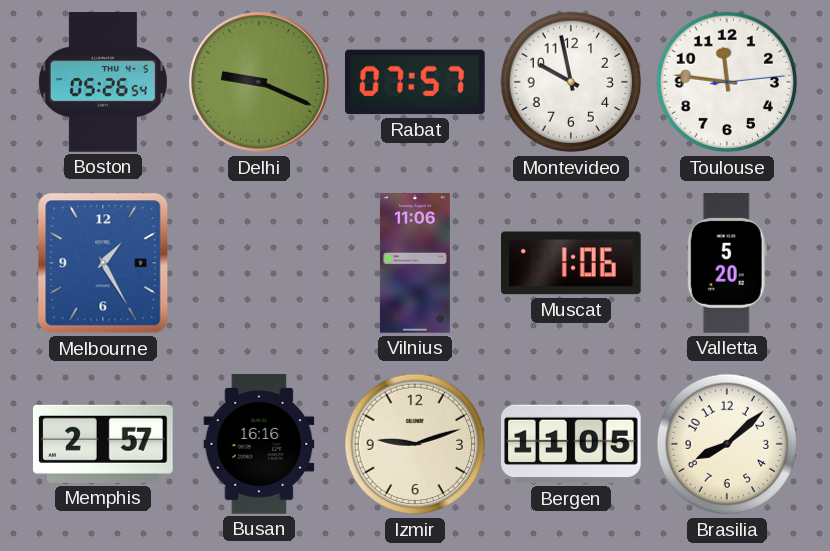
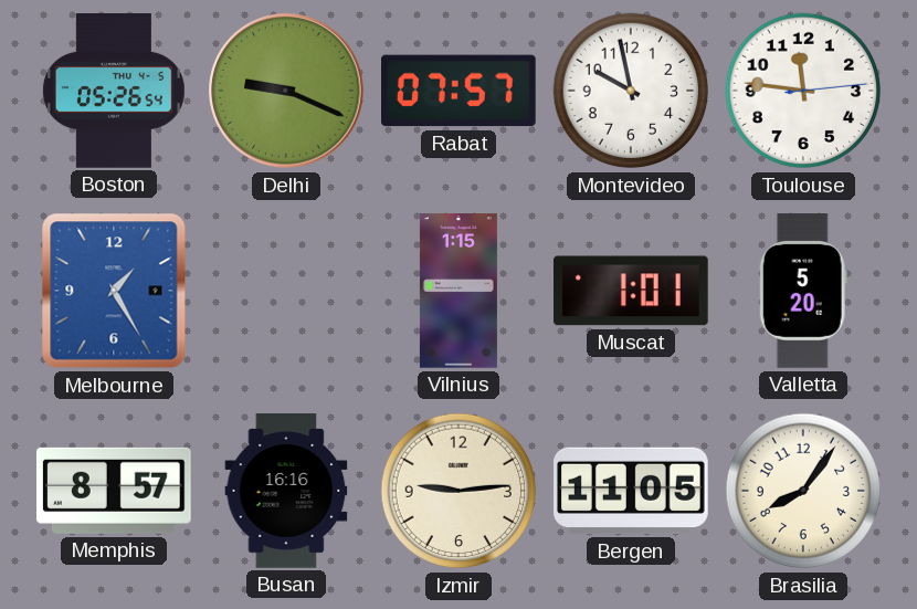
Vilnius: 11:06 -> 1:15
Muscat: 1:06 -> 1:01
Memphis: 2:57 -> 8:57
Izmir: 9:12 -> 9:14
Brasilia: 8:08 -> 8:06
